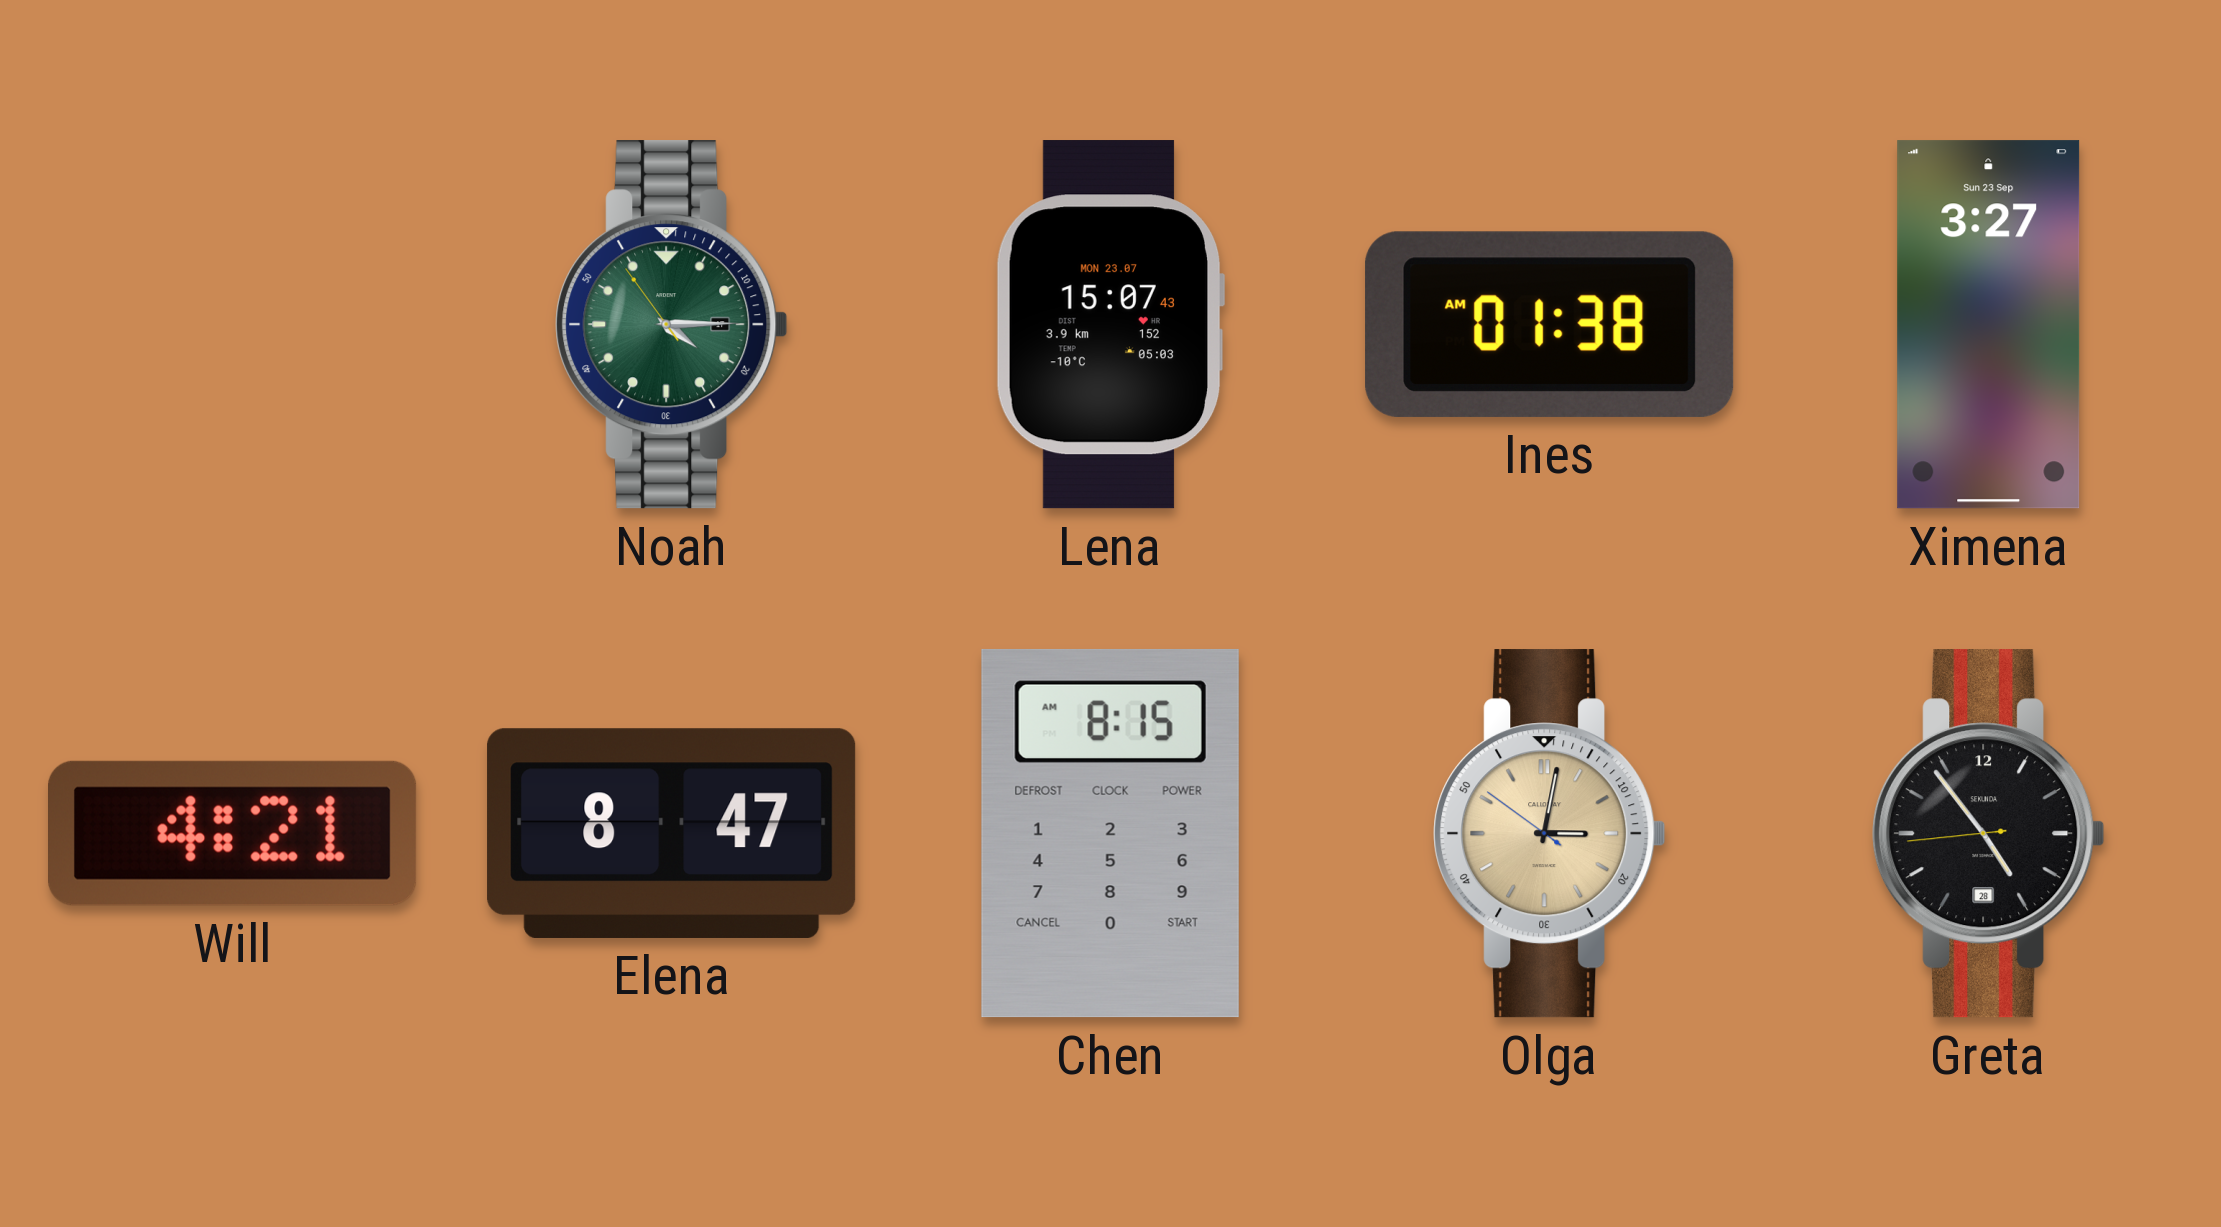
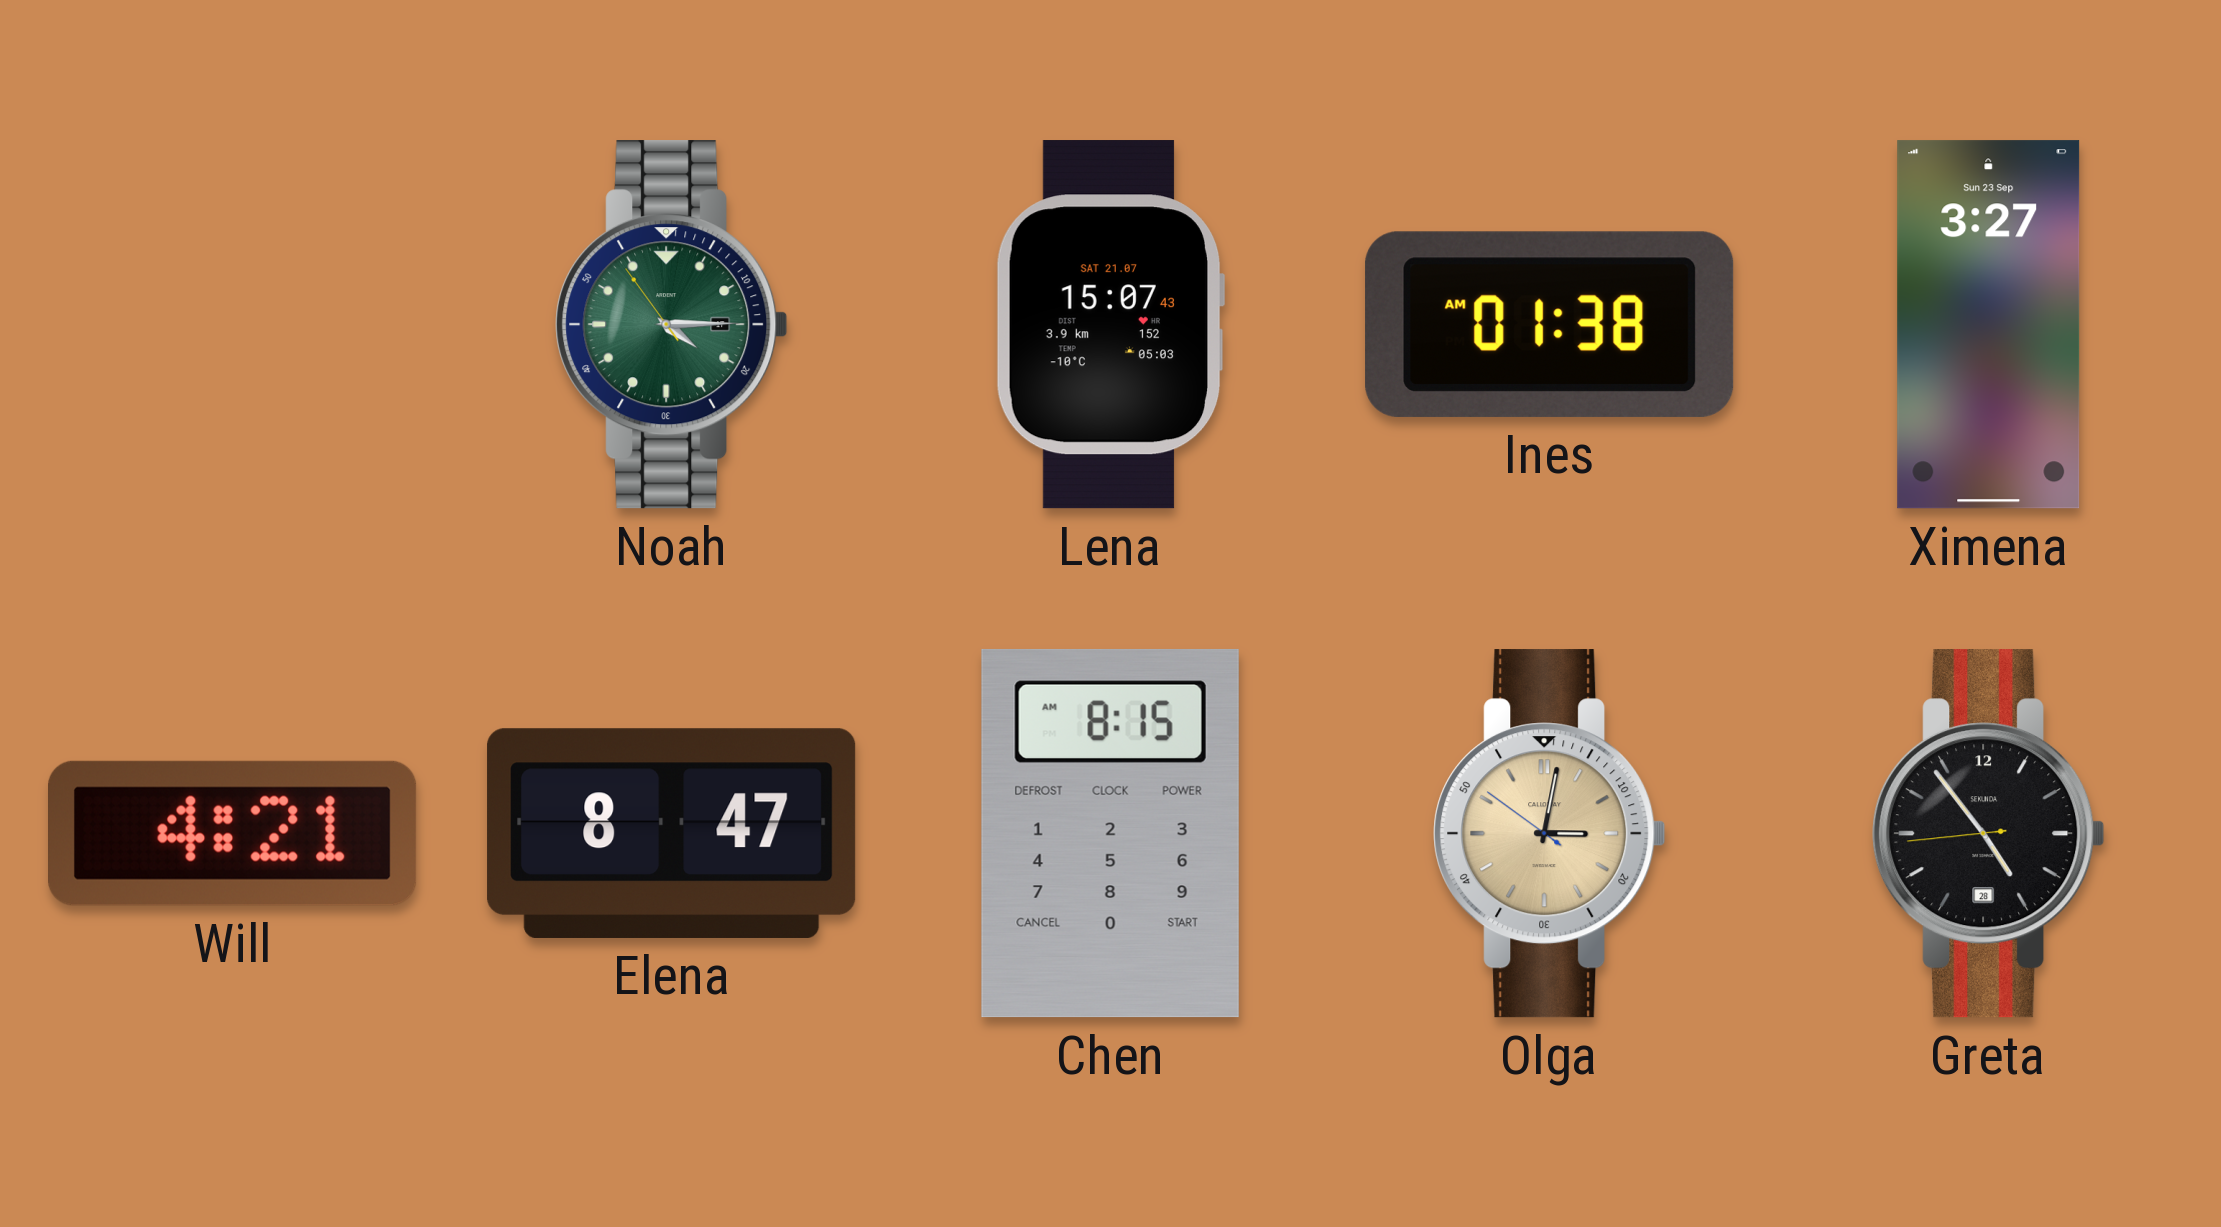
Lena date: MON 23.07 -> SAT 21.07
